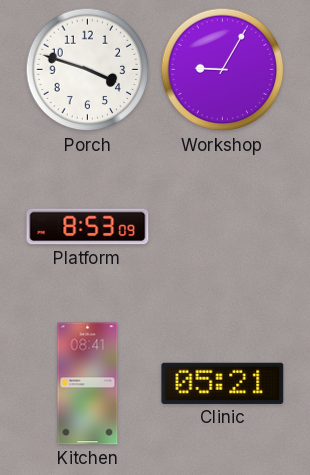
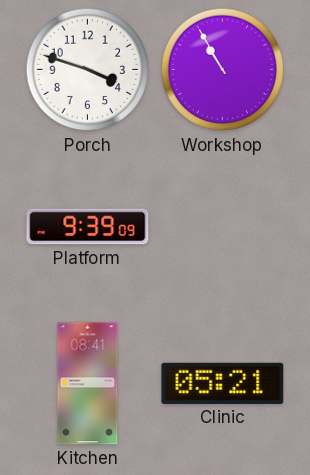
Workshop: 9:05 -> 10:55
Platform: 8:53 -> 9:39
